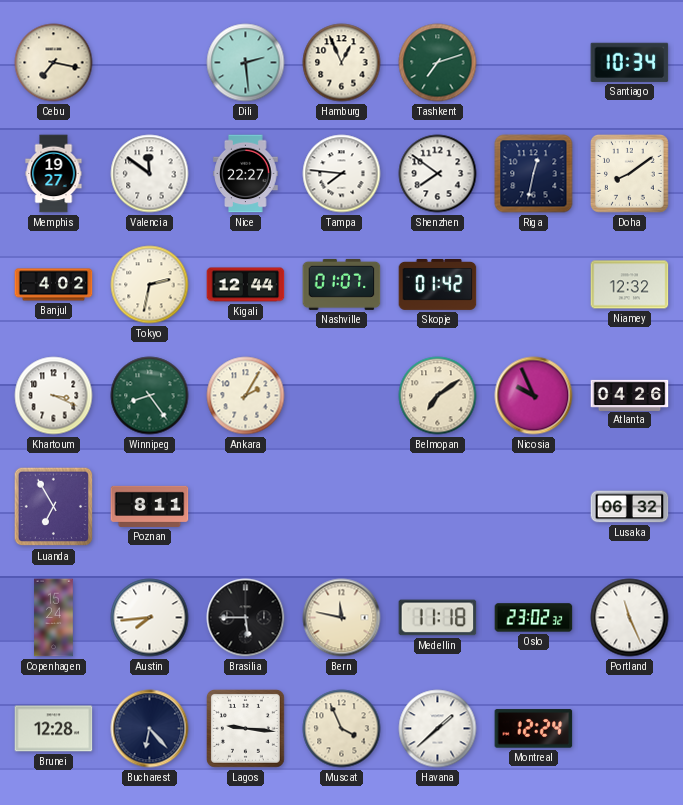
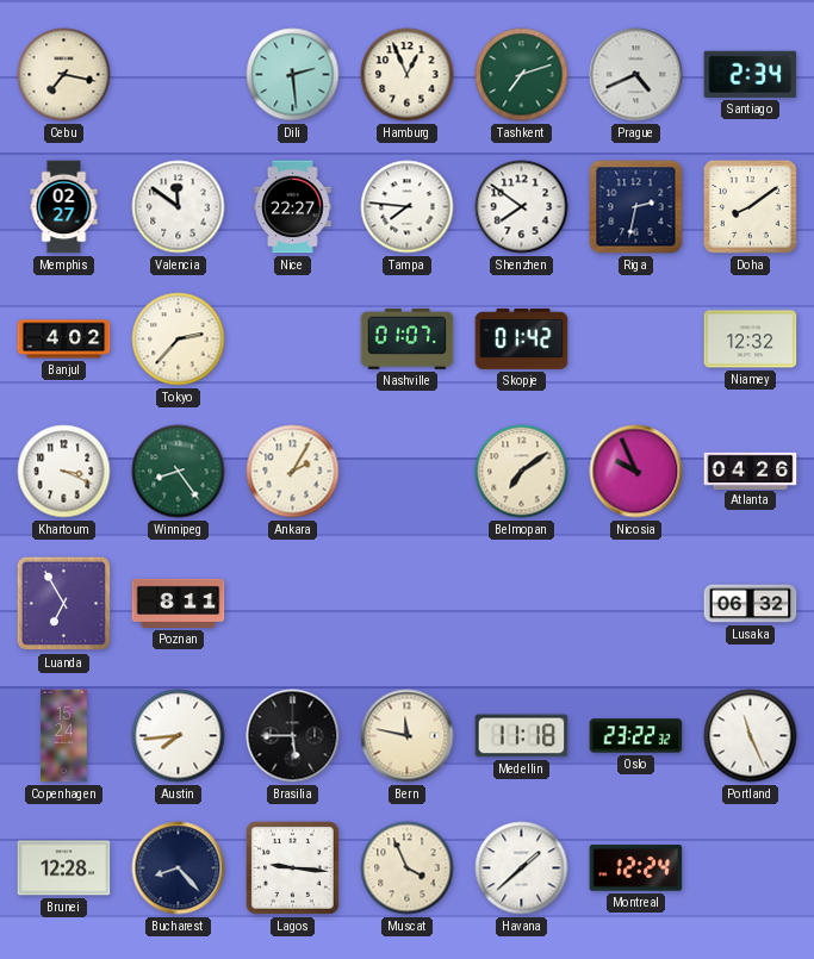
Prague: none -> 4:41
Santiago: 10:34 -> 2:34
Memphis: 19:27 -> 02:27
Riga: 12:32 -> 2:32
Tokyo: 2:32 -> 2:37
Kigali: 12:44 -> none
Oslo: 23:02 -> 23:22
Bucharest: 6:23 -> 8:23
